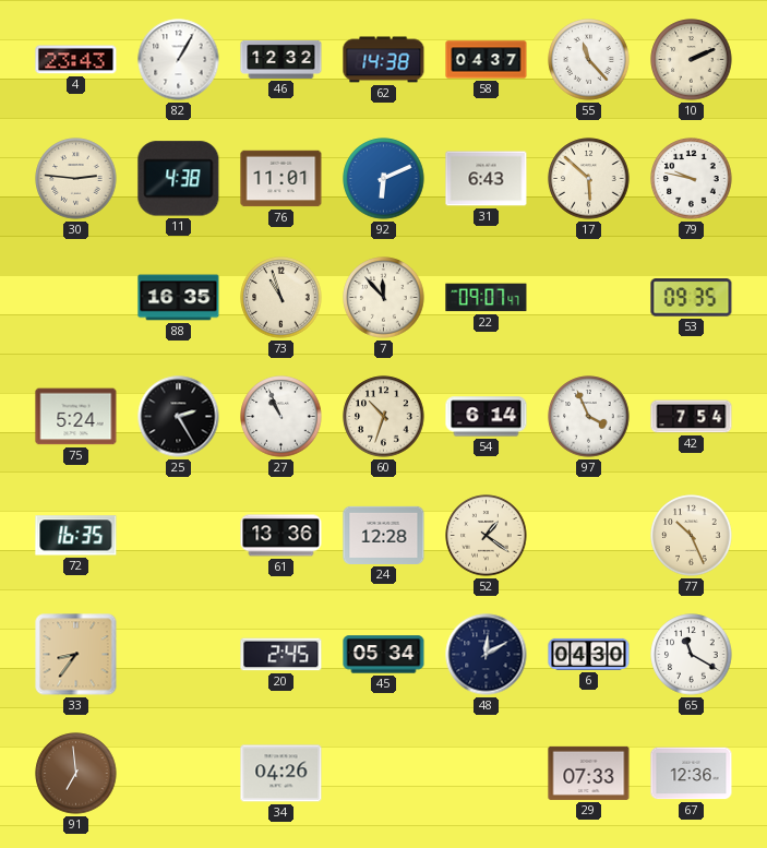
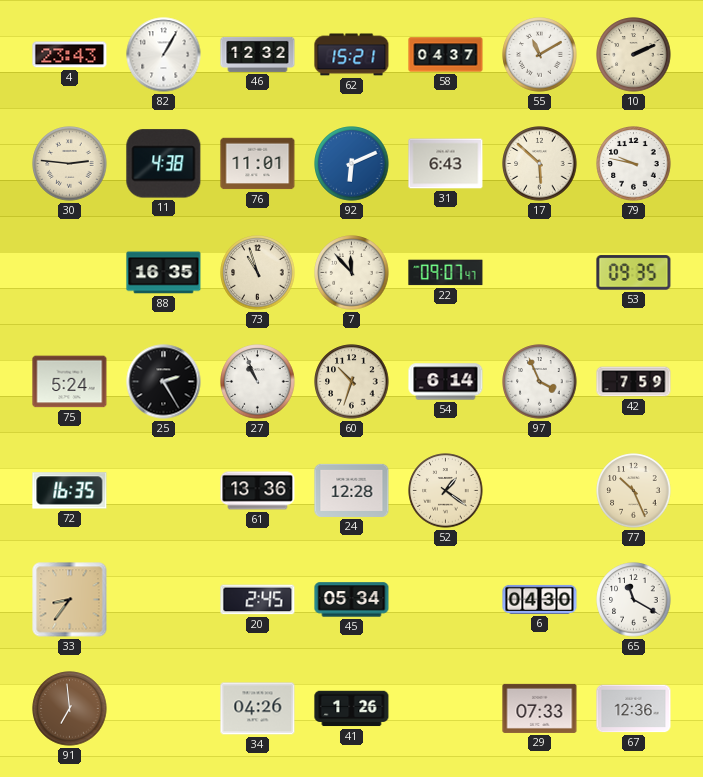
62: 14:38 -> 15:21
55: 11:23 -> 11:10
42: 7:54 -> 7:59
48: 12:10 -> none
41: none -> 1:26
